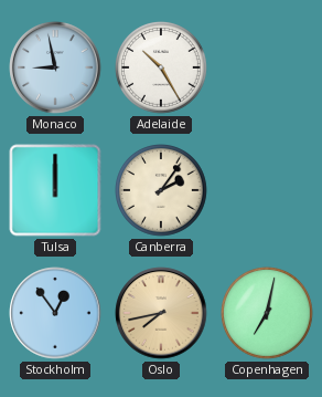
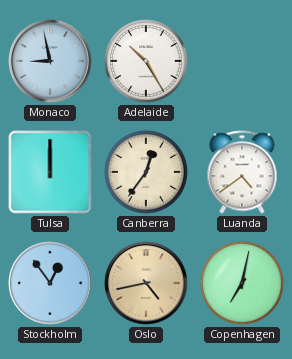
Canberra: 2:06 -> 12:36
Luanda: none -> 4:39
Oslo: 7:43 -> 4:43
